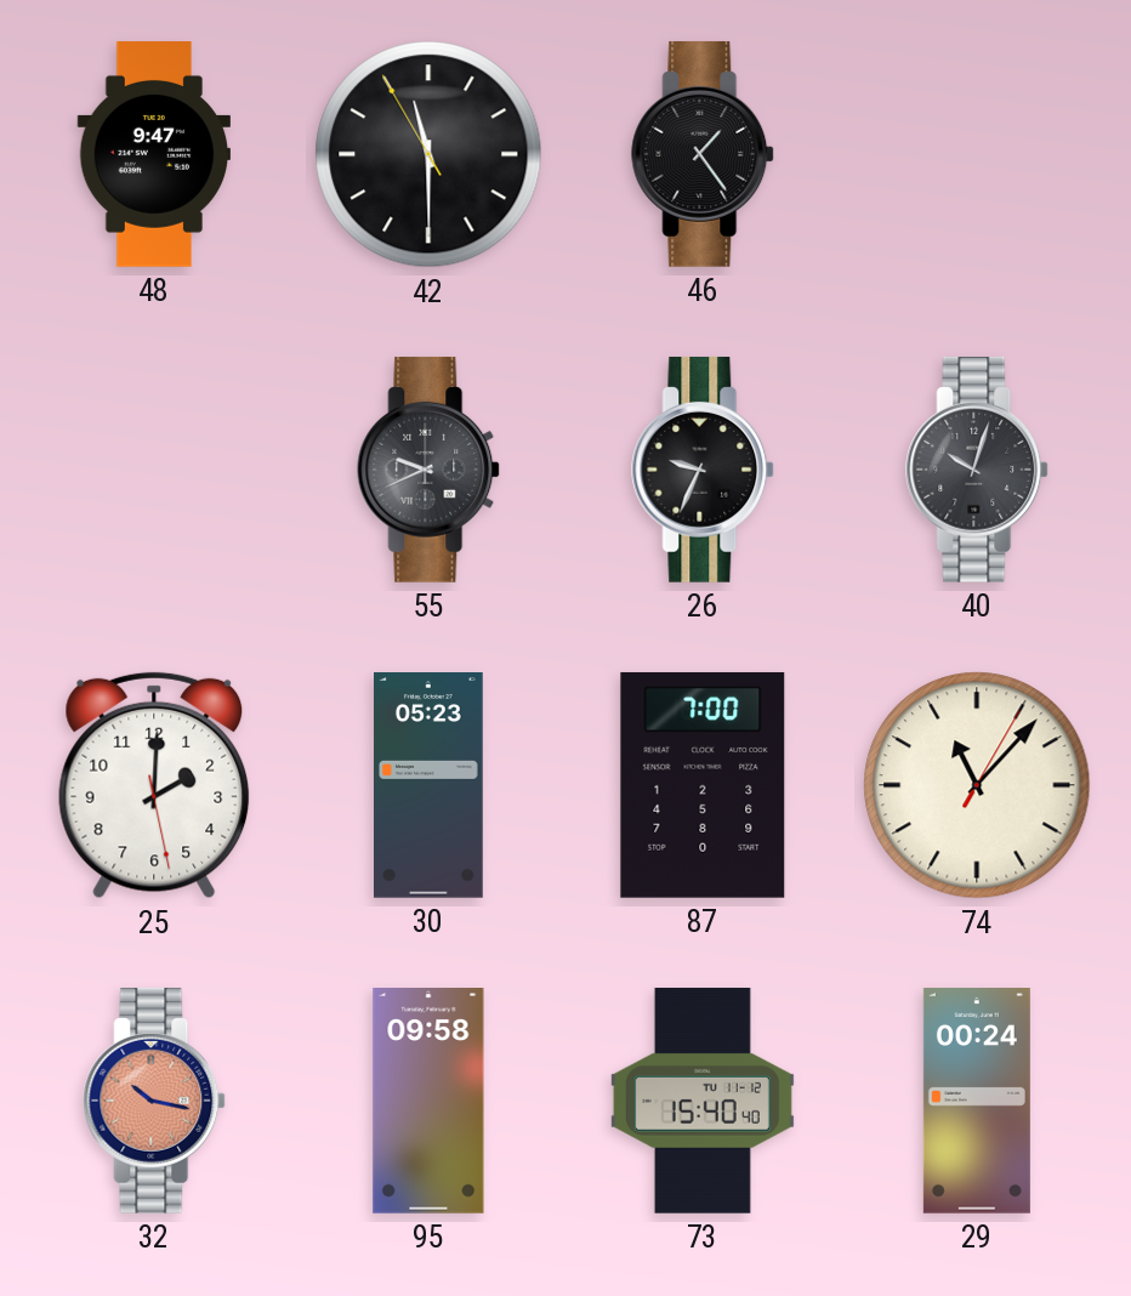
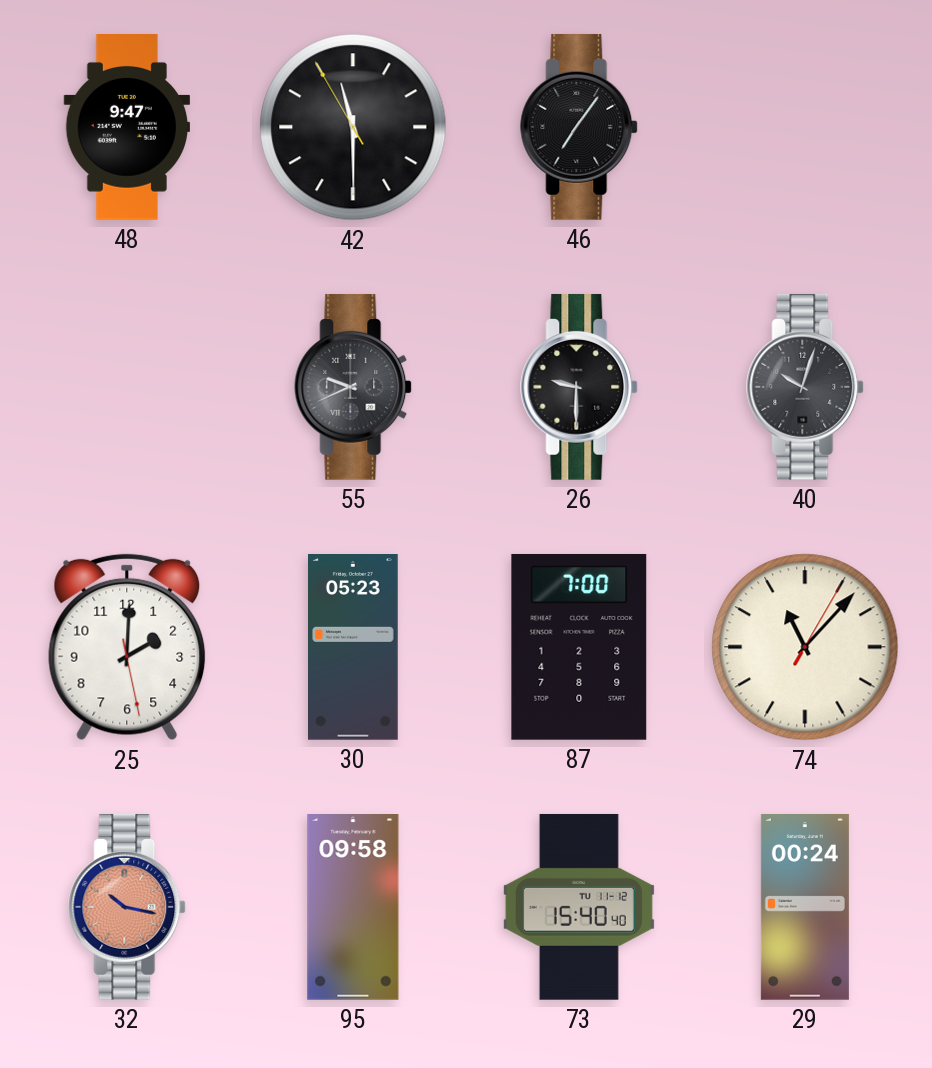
46: 1:24 -> 7:06
26: 9:34 -> 9:30
